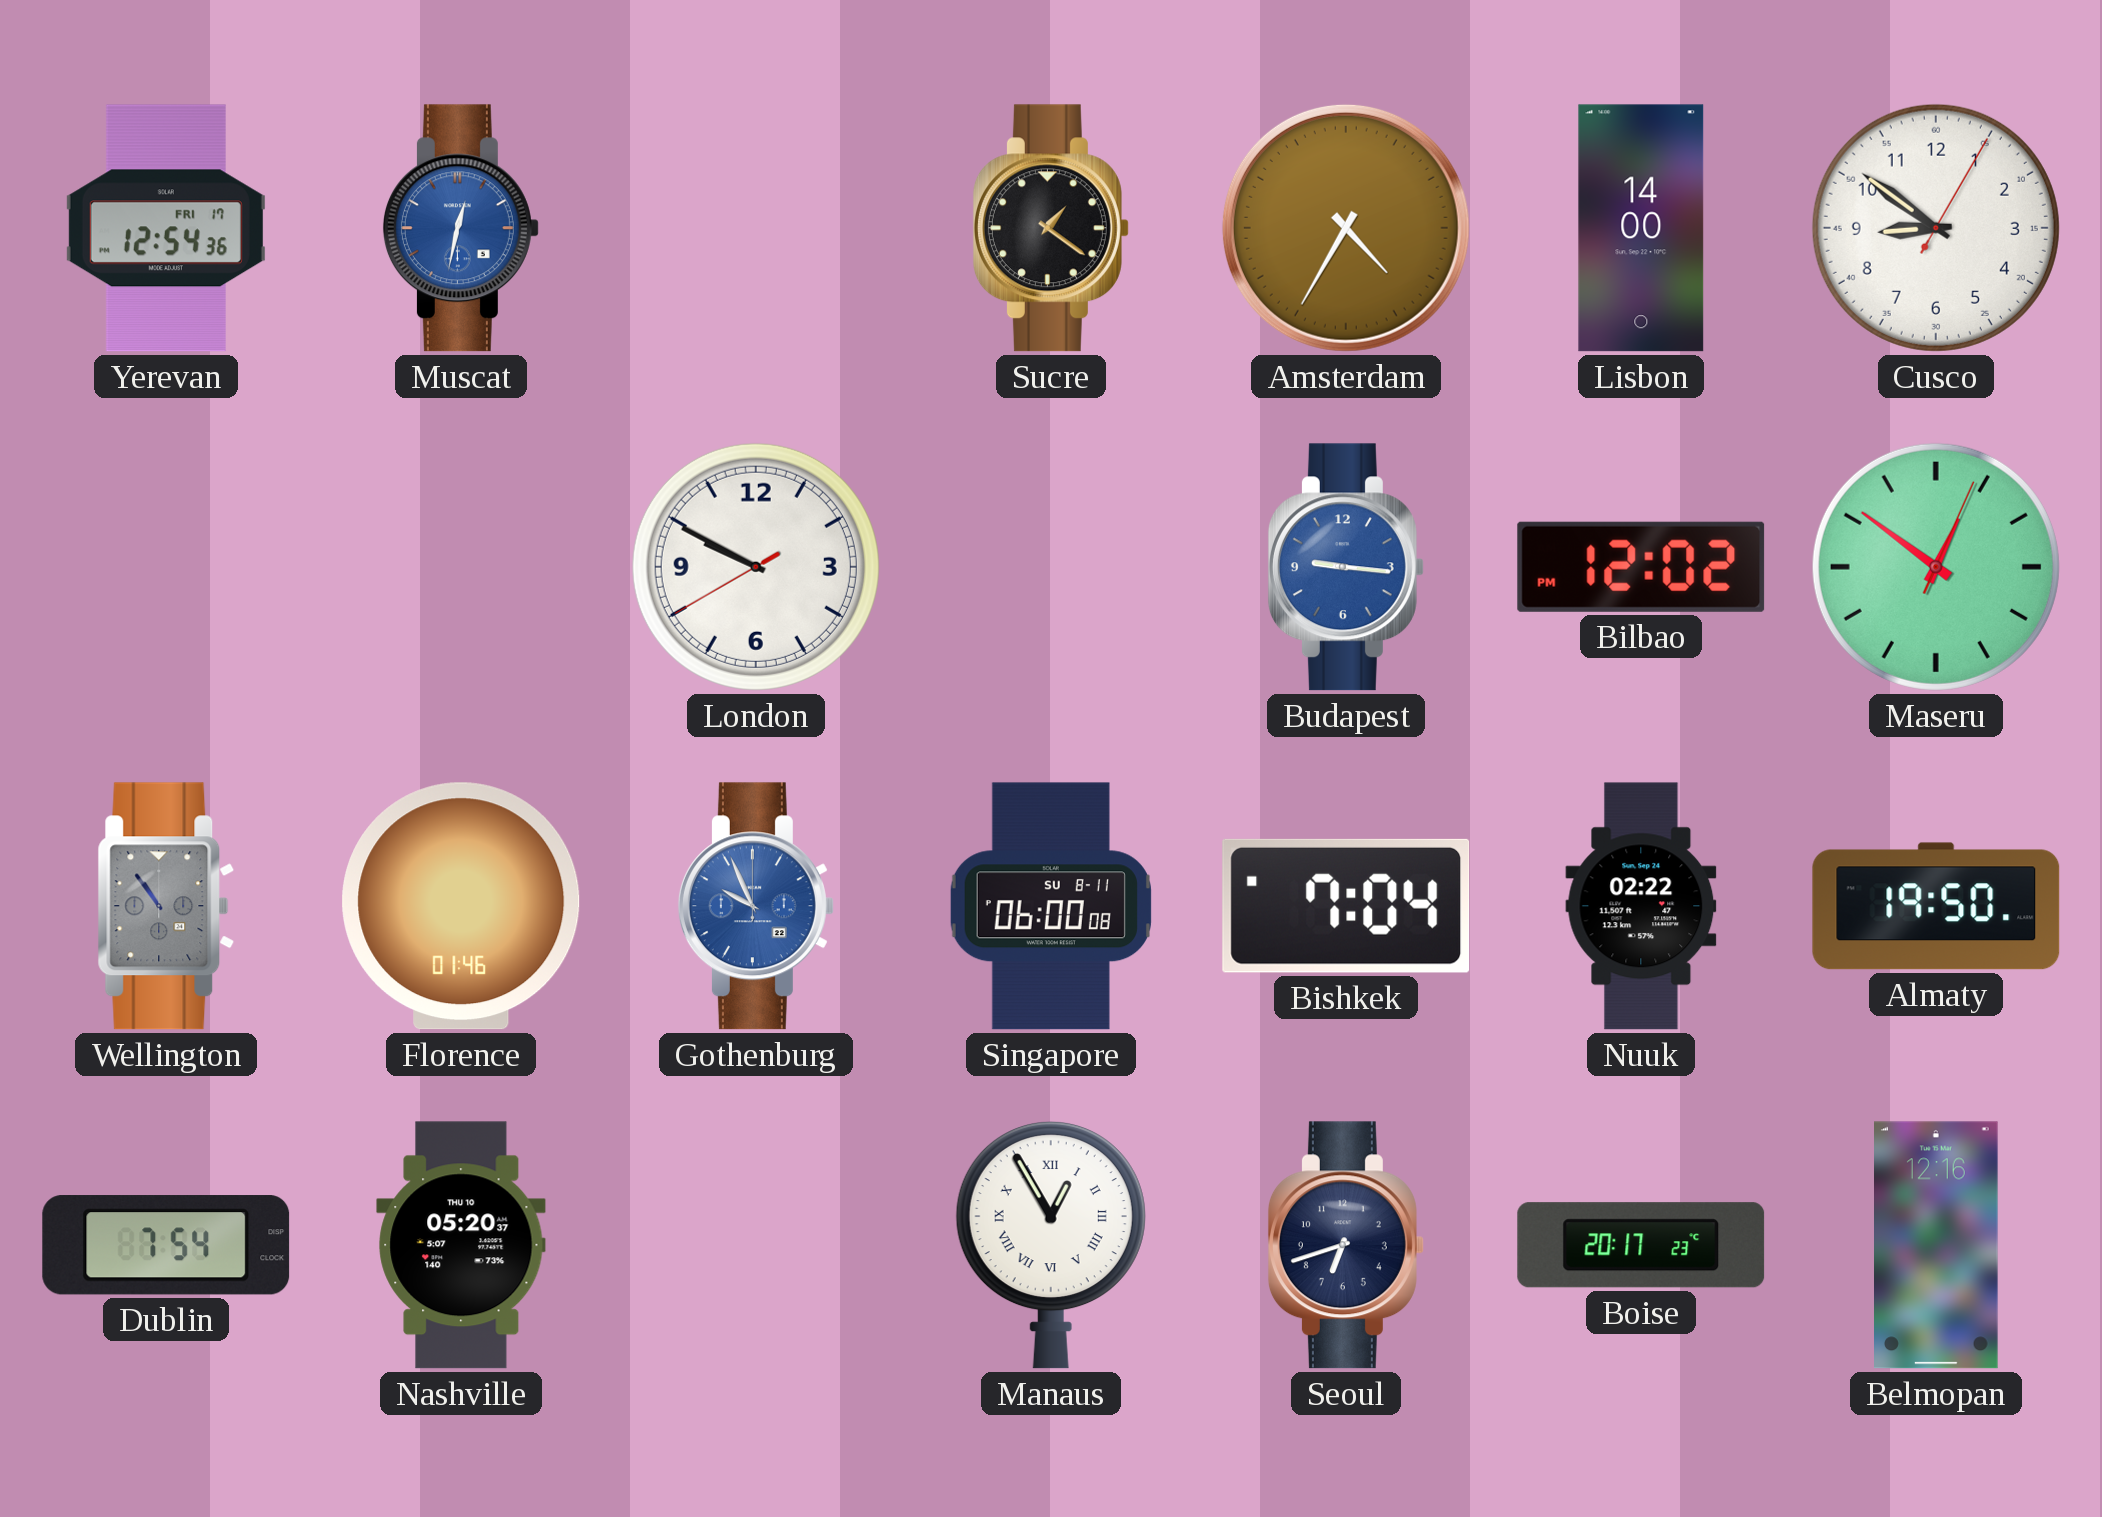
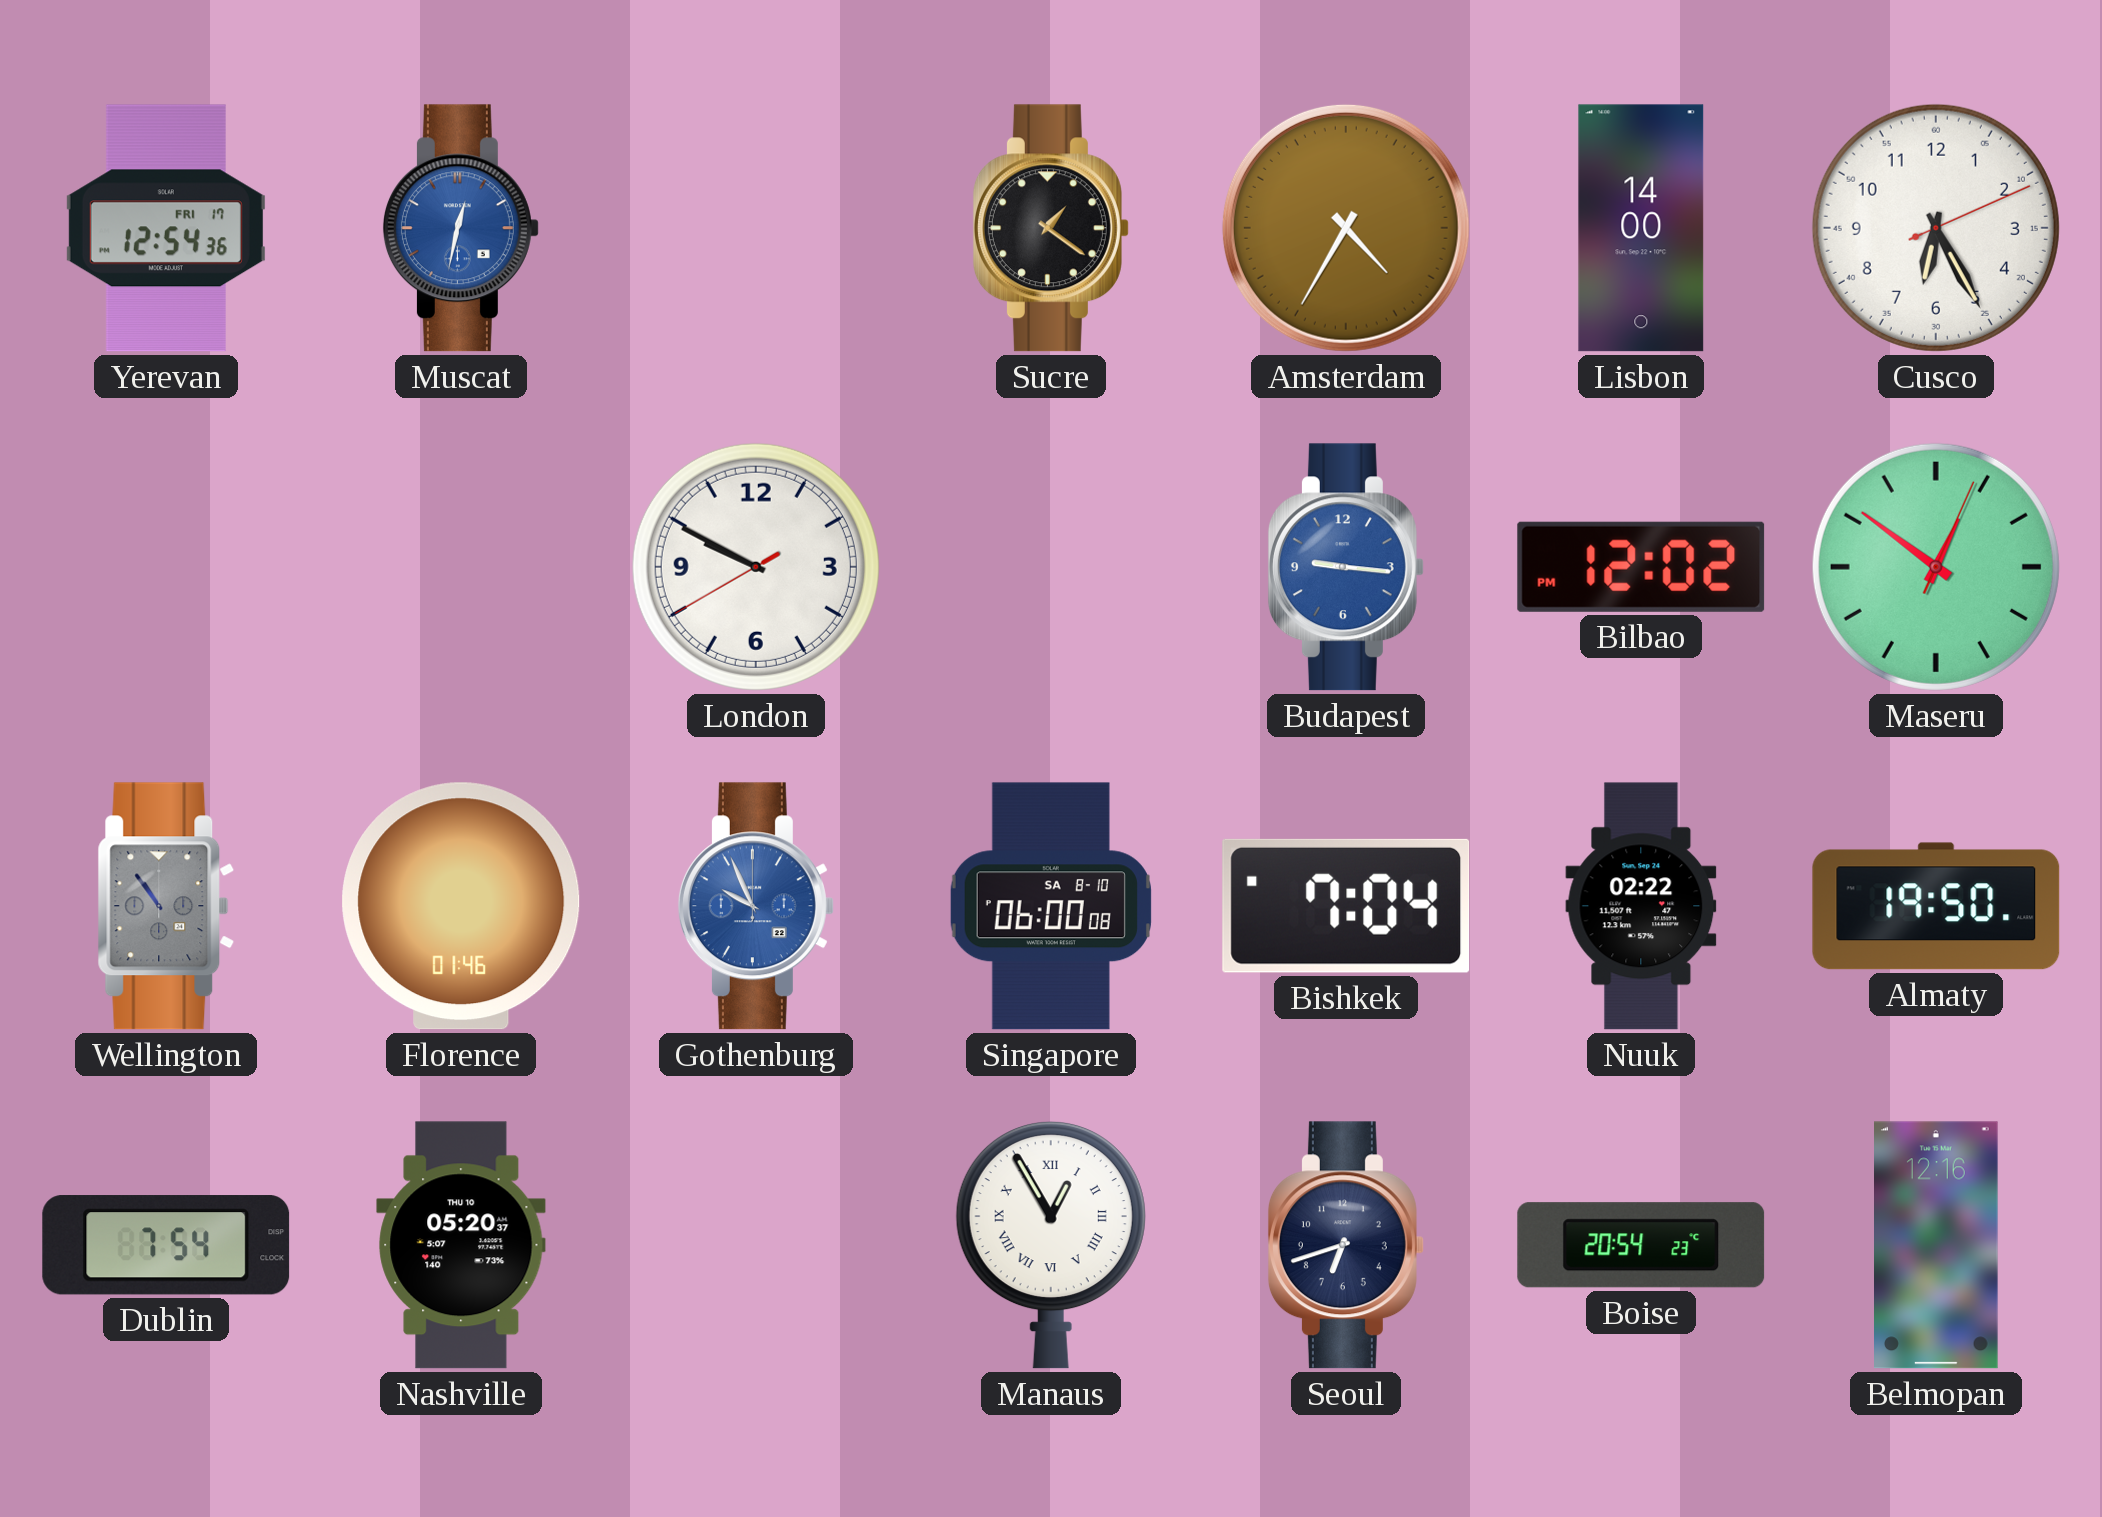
Cusco: 8:51 -> 6:25
Singapore date: SU 8-11 -> SA 8-10
Boise: 20:17 -> 20:54
